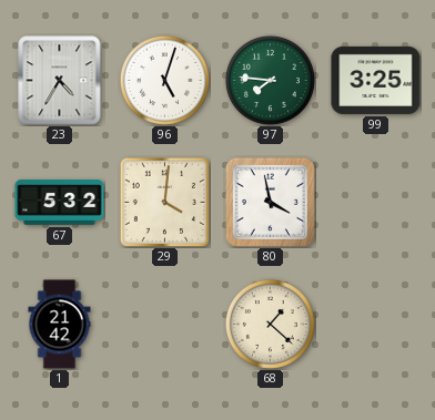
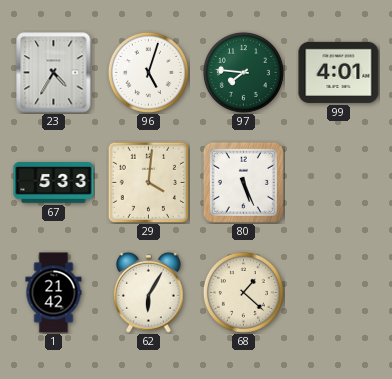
99: 3:25 -> 4:01
67: 5:32 -> 5:33
80: 3:58 -> 5:26
62: none -> 6:05
